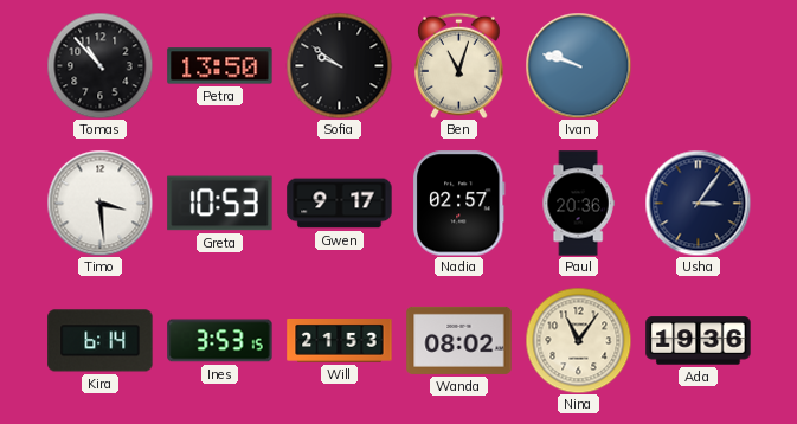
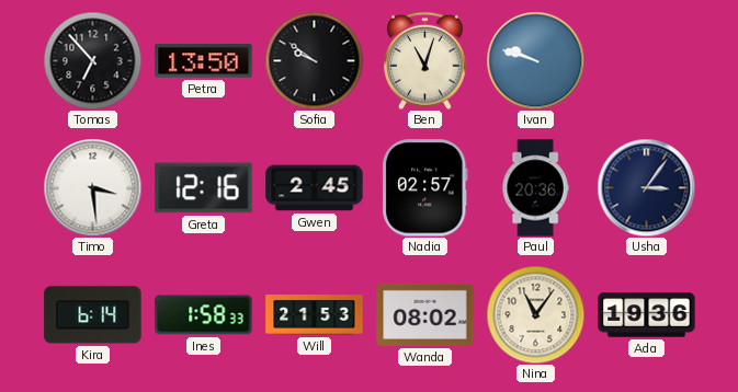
Tomas: 10:53 -> 6:53
Greta: 10:53 -> 12:16
Gwen: 9:17 -> 2:45
Ines: 3:53 -> 1:58
